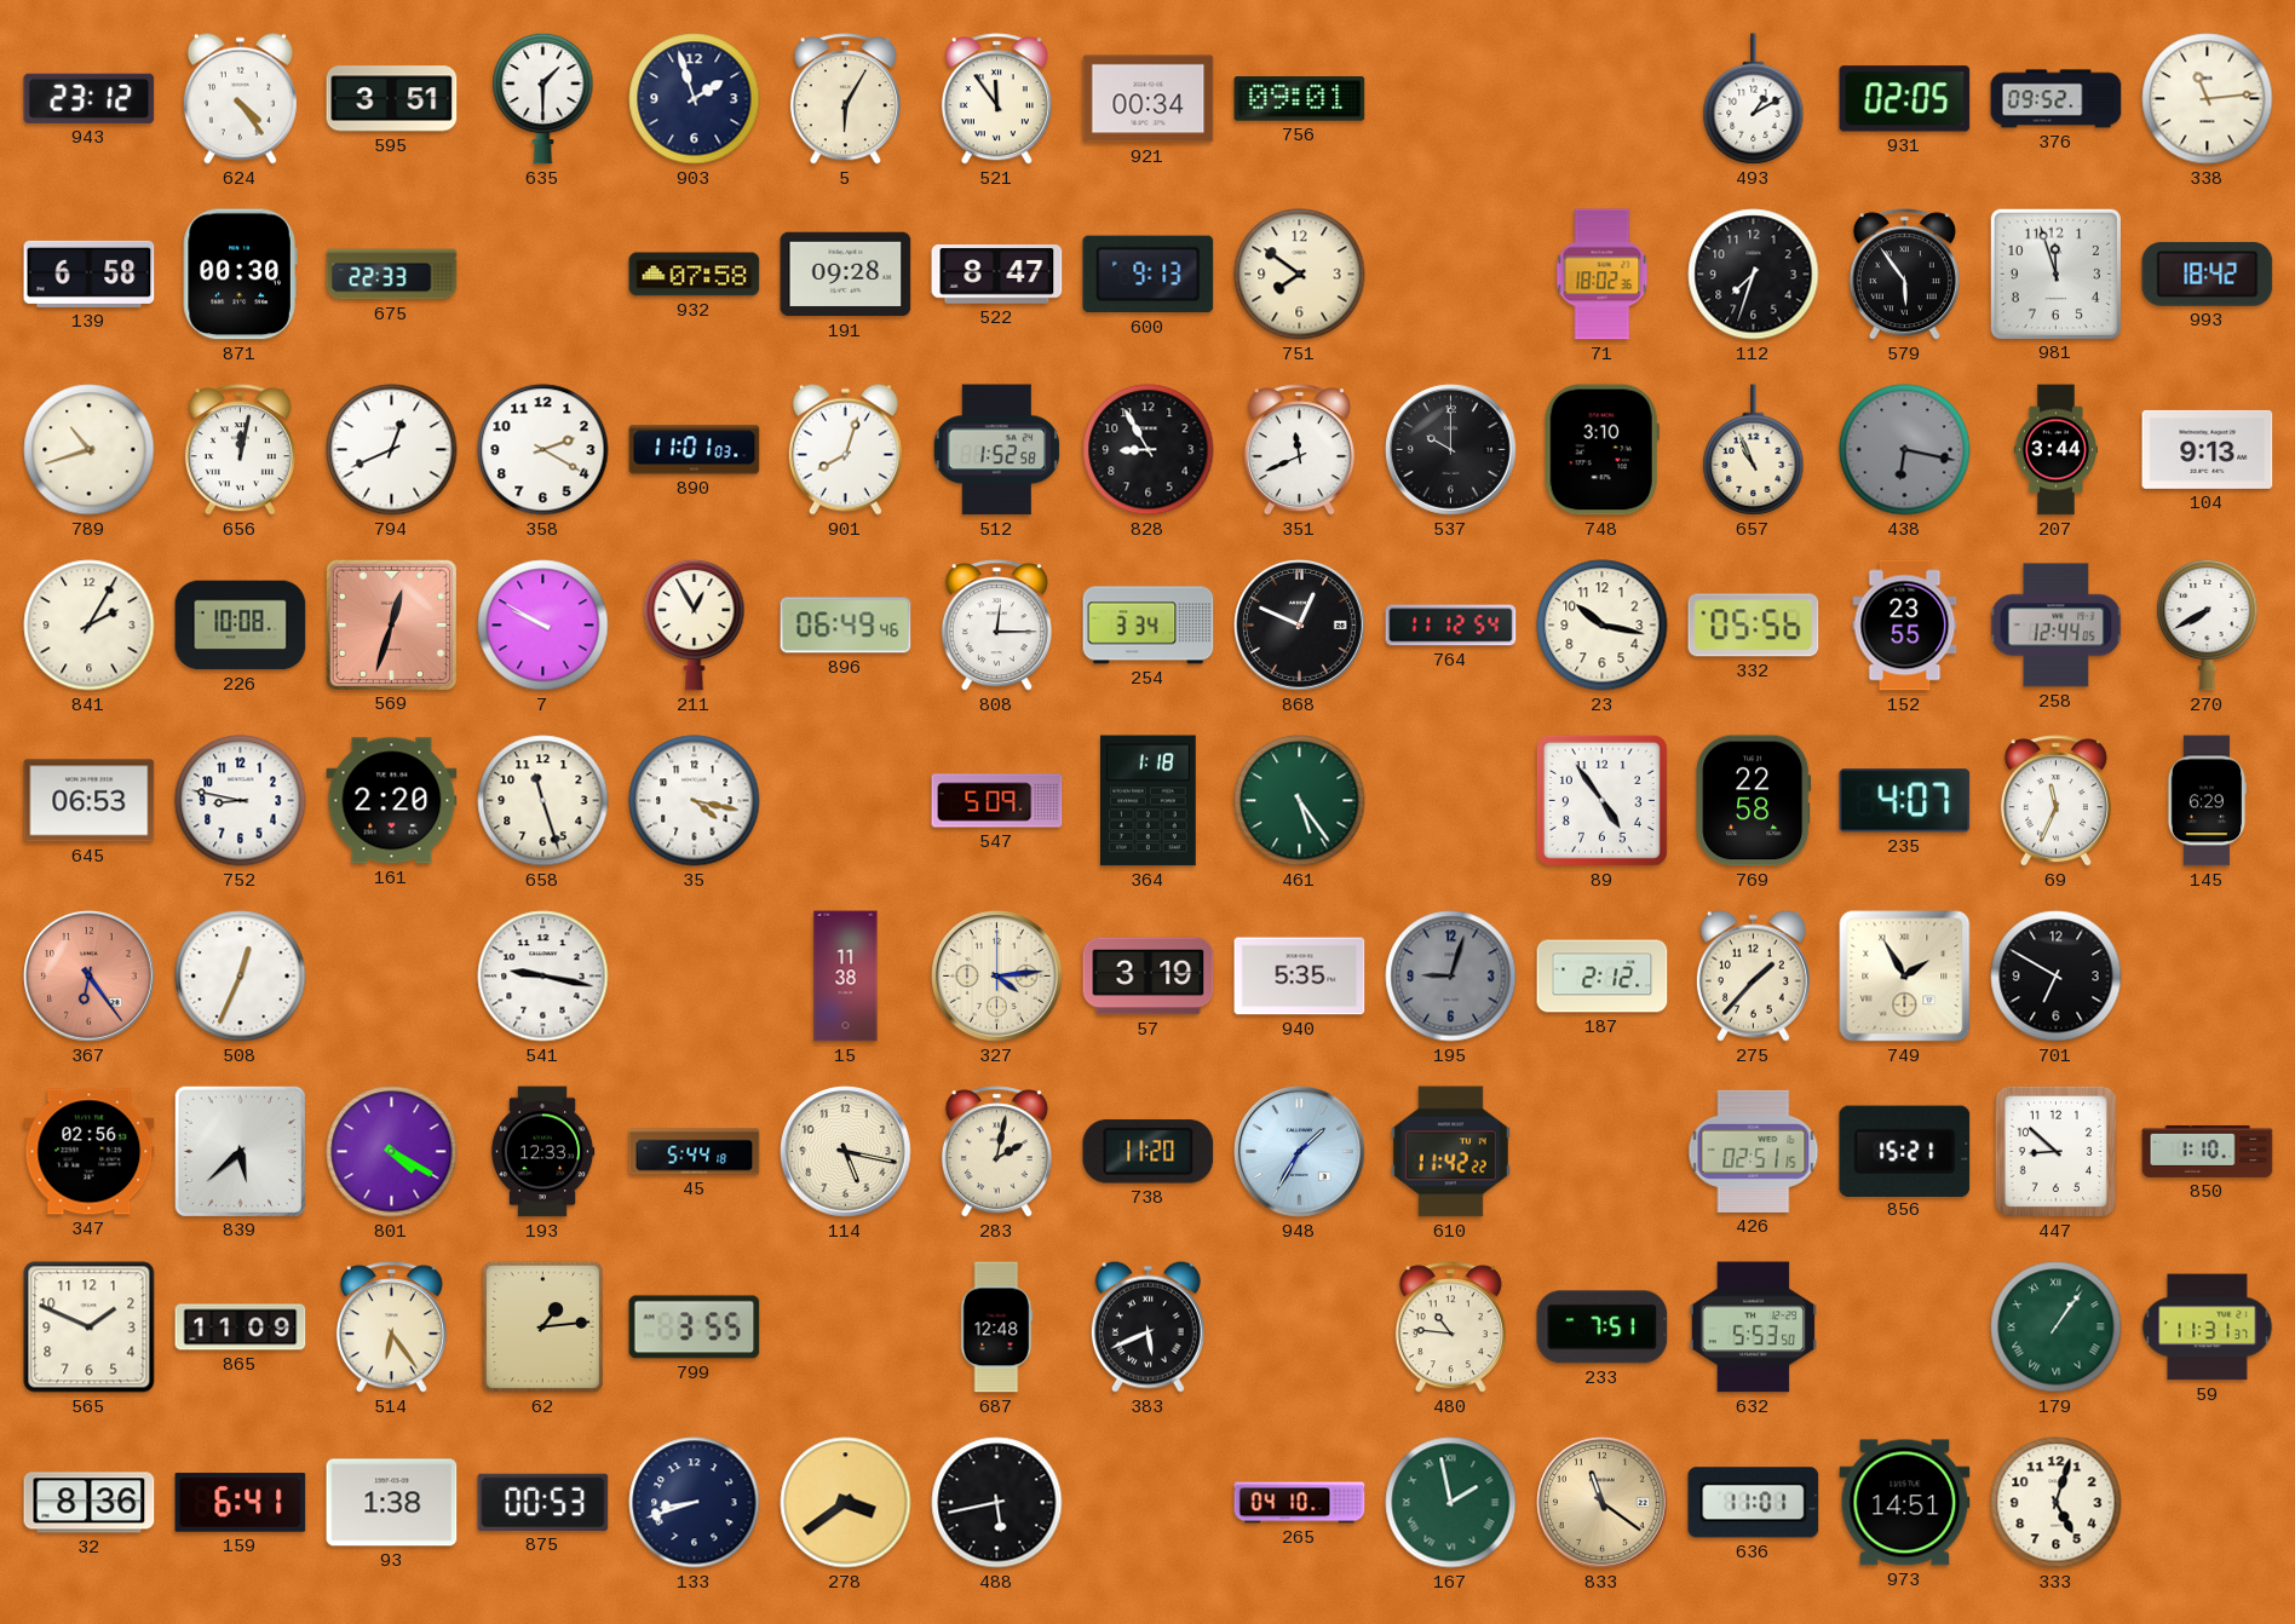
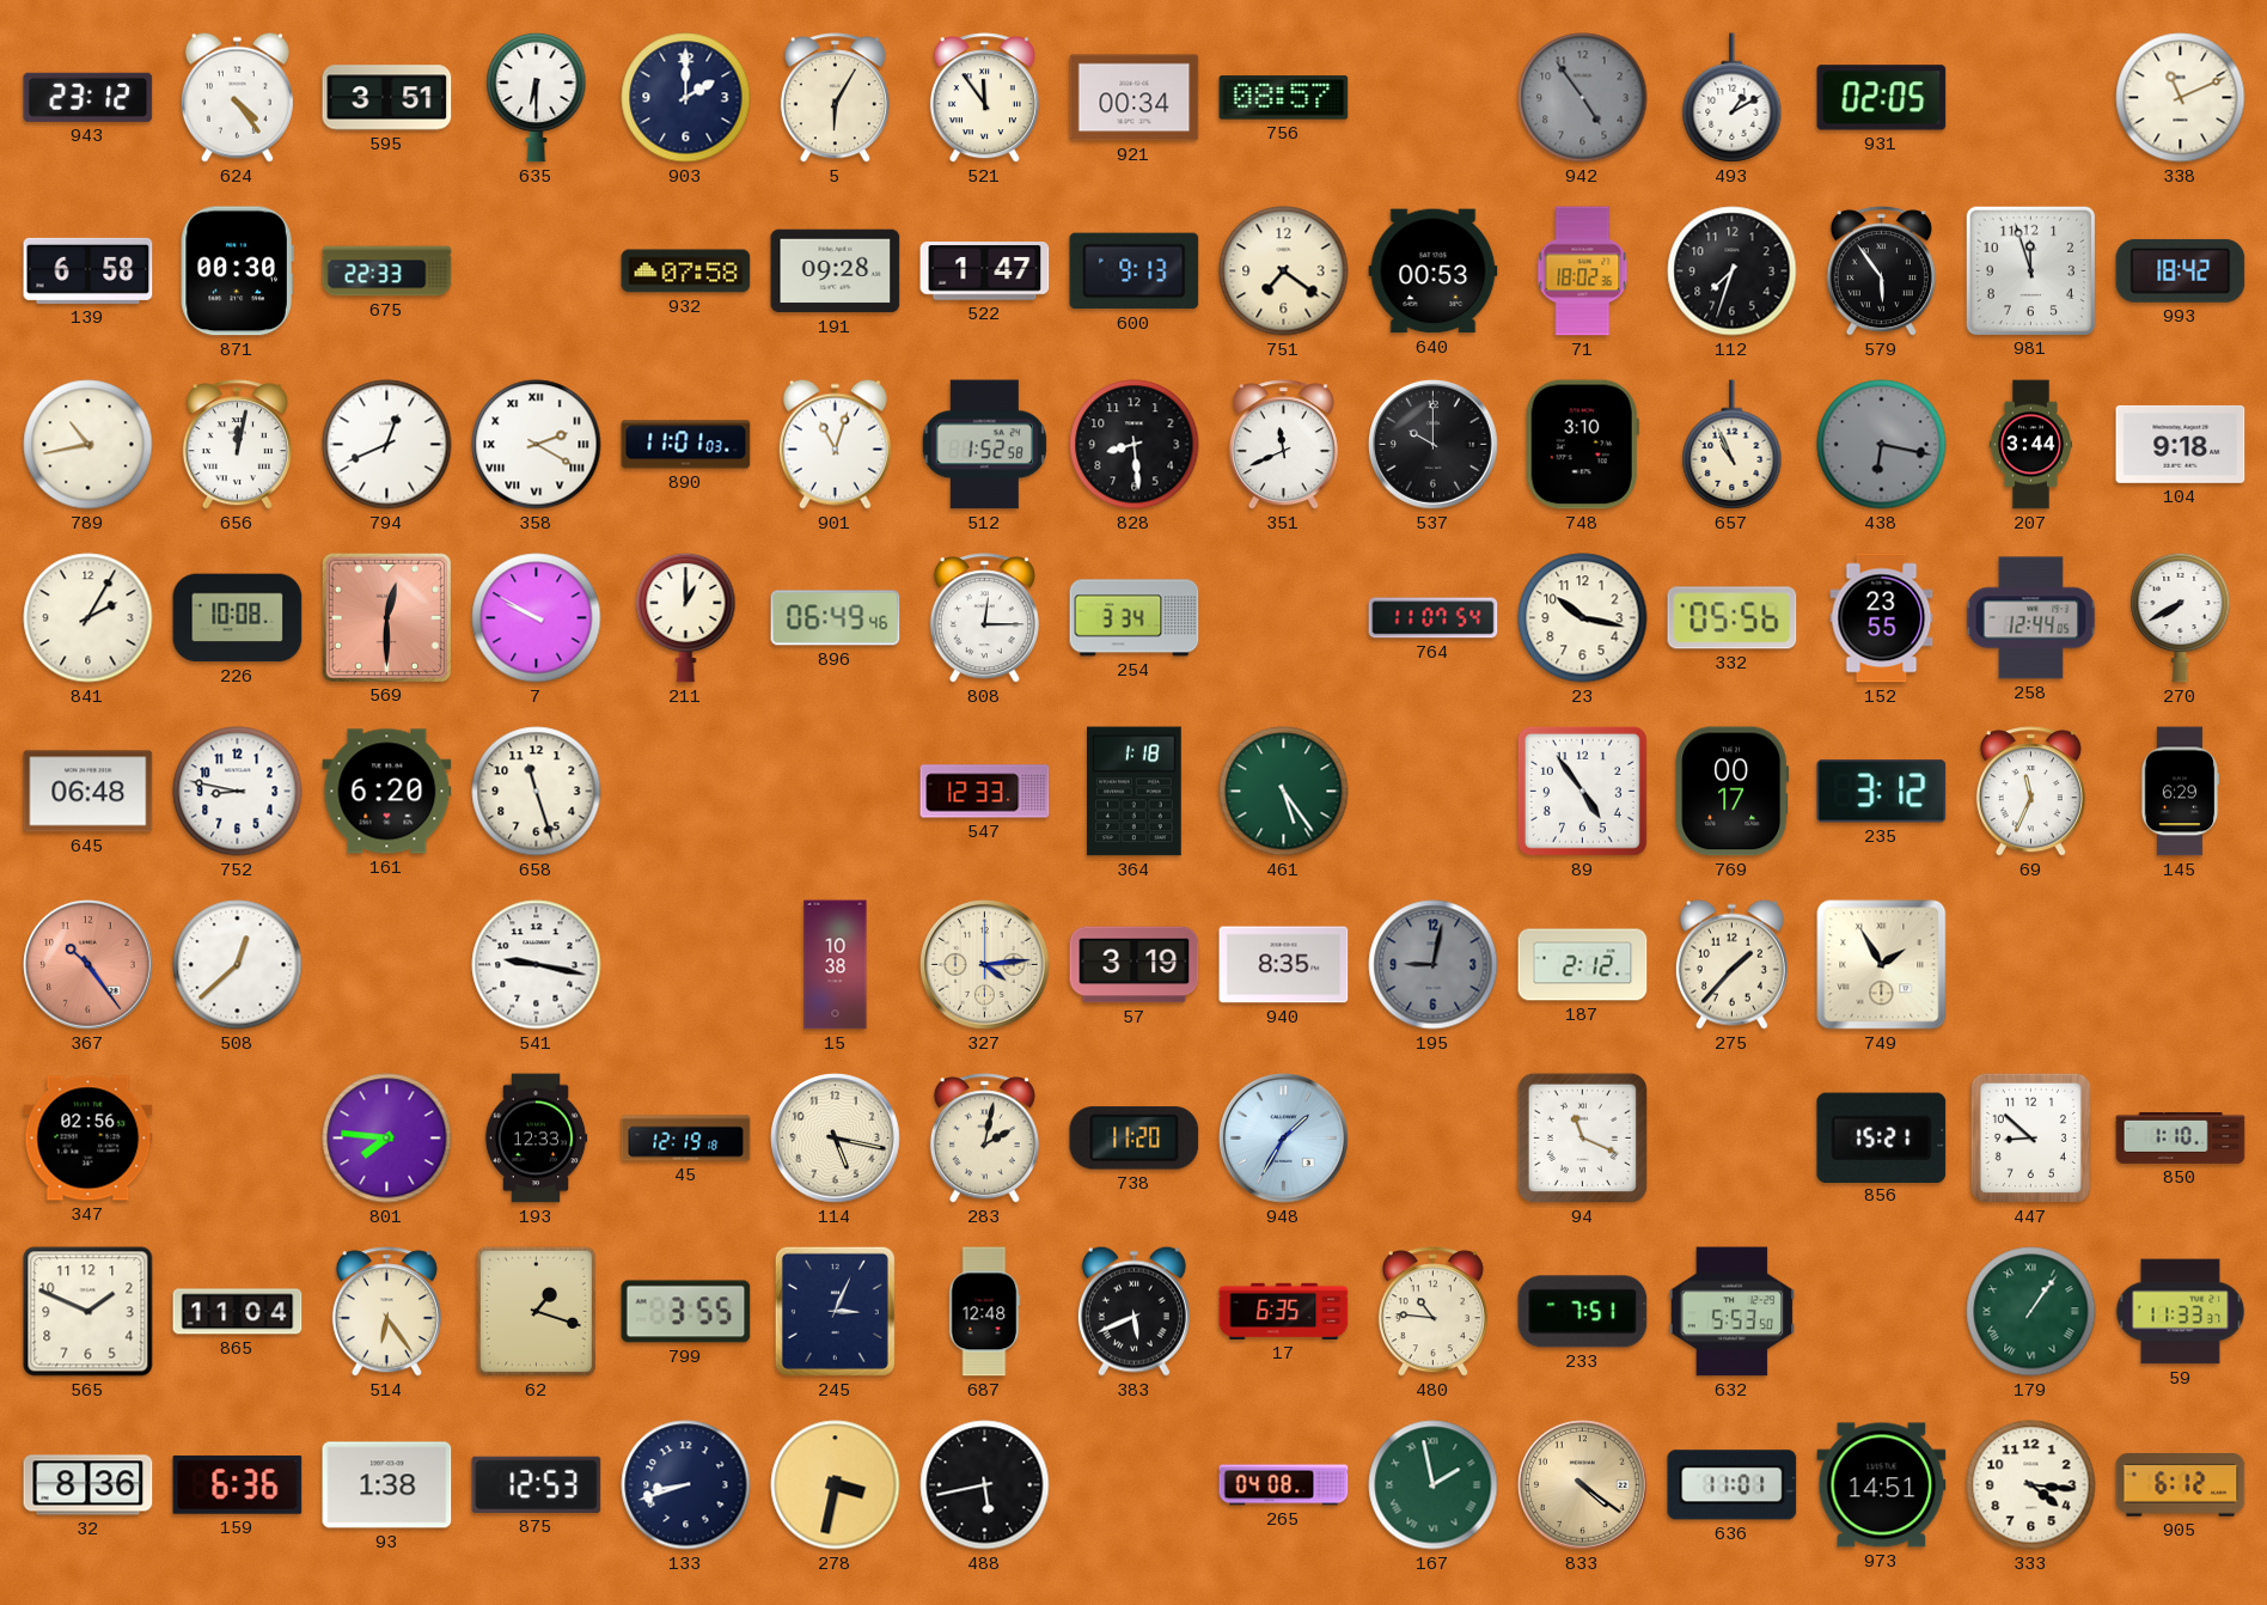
635: 1:30 -> 6:30
903: 1:57 -> 2:00
756: 09:01 -> 08:57
942: none -> 4:54
376: 09:52 -> none
338: 11:14 -> 11:11
522: 8:47 -> 1:47
751: 7:51 -> 7:21
640: none -> 00:53
789: 10:42 -> 10:43
358 numerals: Arabic -> Roman
901: 8:03 -> 11:03
828: 8:55 -> 8:29
104: 9:13 -> 9:18
569: 12:33 -> 12:30
211: 12:55 -> 1:00
868: 12:49 -> none
764: 11:12 -> 11:07
645: 06:53 -> 06:48
161: 2:20 -> 6:20
35: 4:17 -> none
547: 5:09 -> 12:33
769: 22:58 -> 00:17
235: 4:07 -> 3:12
367: 6:24 -> 10:24
508: 12:34 -> 12:38
15: 11:38 -> 10:38
940: 5:35 -> 8:35
195: 9:03 -> 9:02
701: 6:50 -> none
839: 5:38 -> none
801: 4:20 -> 7:46
45: 5:44 -> 12:19
610: 11:42 -> none
94: none -> 11:19
426: 02:51 -> none
865: 11:09 -> 11:04
62: 1:14 -> 1:18
245: none -> 3:04
17: none -> 6:35
59: 11:31 -> 11:33
159: 6:41 -> 6:36
875: 00:53 -> 12:53
278: 3:39 -> 3:32
265: 04:10 -> 04:08
833: 11:21 -> 4:21
333: 5:03 -> 4:16
905: none -> 6:12
